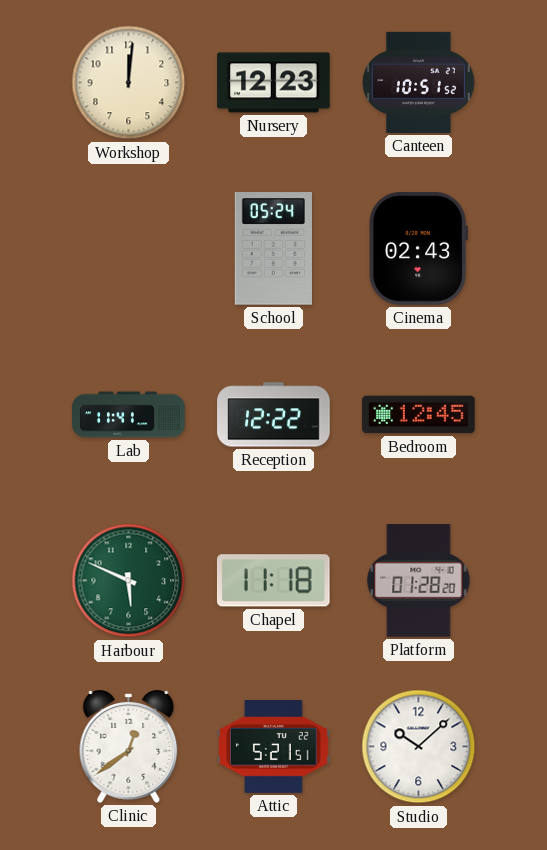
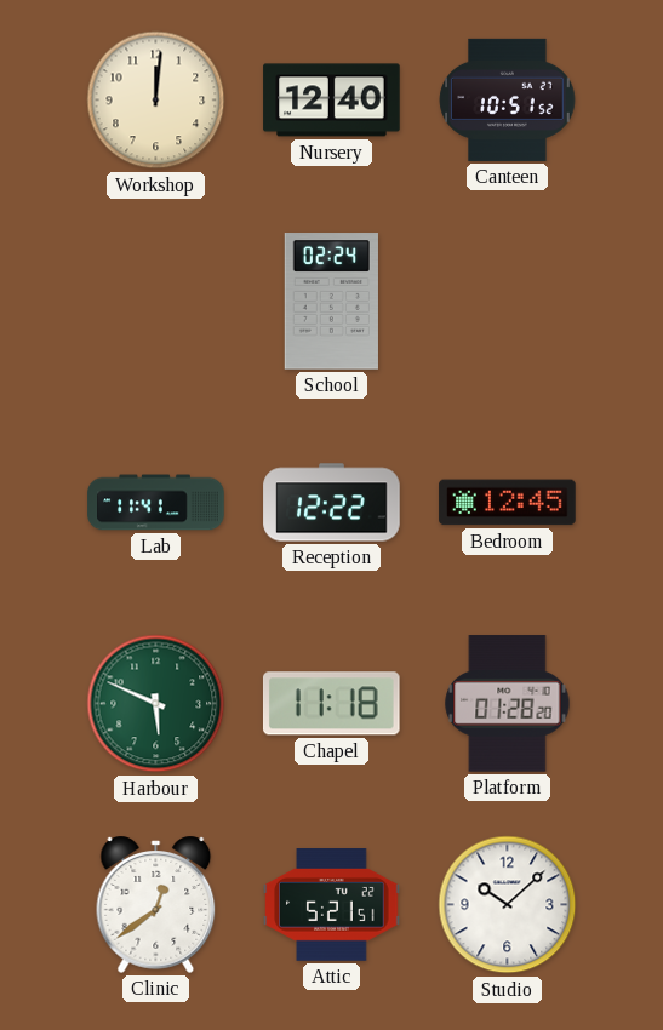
Nursery: 12:23 -> 12:40
School: 05:24 -> 02:24
Cinema: 02:43 -> none
